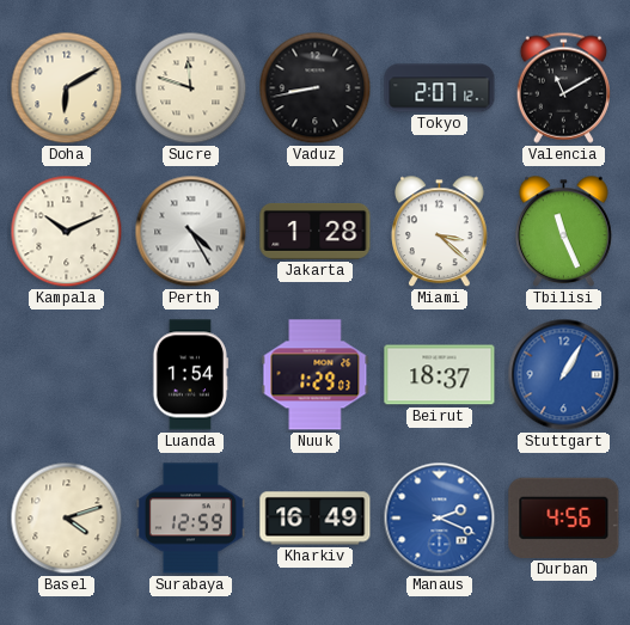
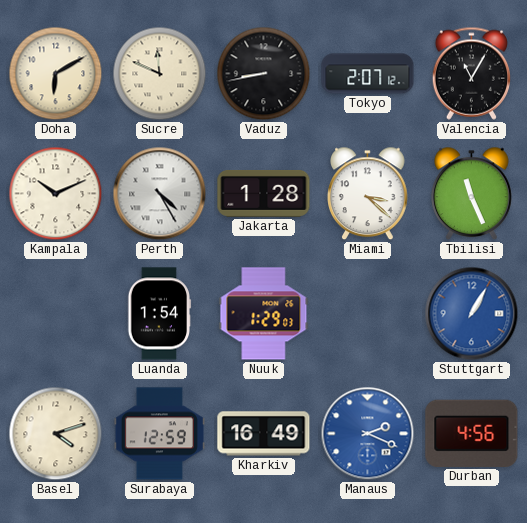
Sucre: 11:48 -> 11:49
Valencia: 11:10 -> 11:05
Beirut: 18:37 -> none
